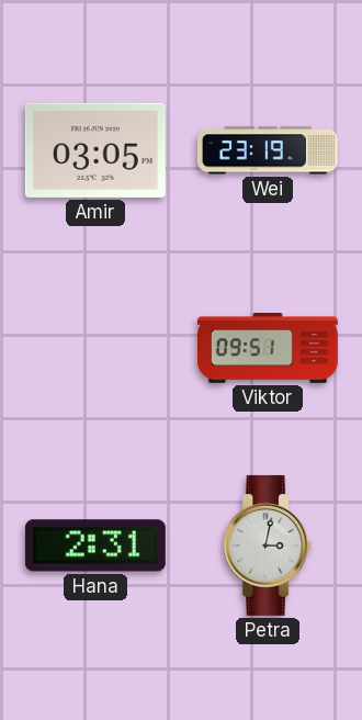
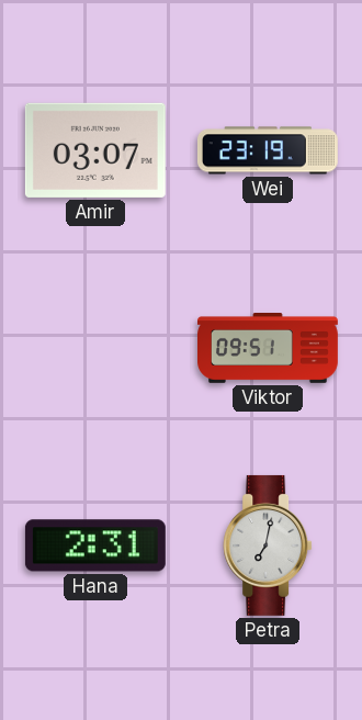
Amir: 03:05 -> 03:07
Petra: 3:02 -> 7:02
